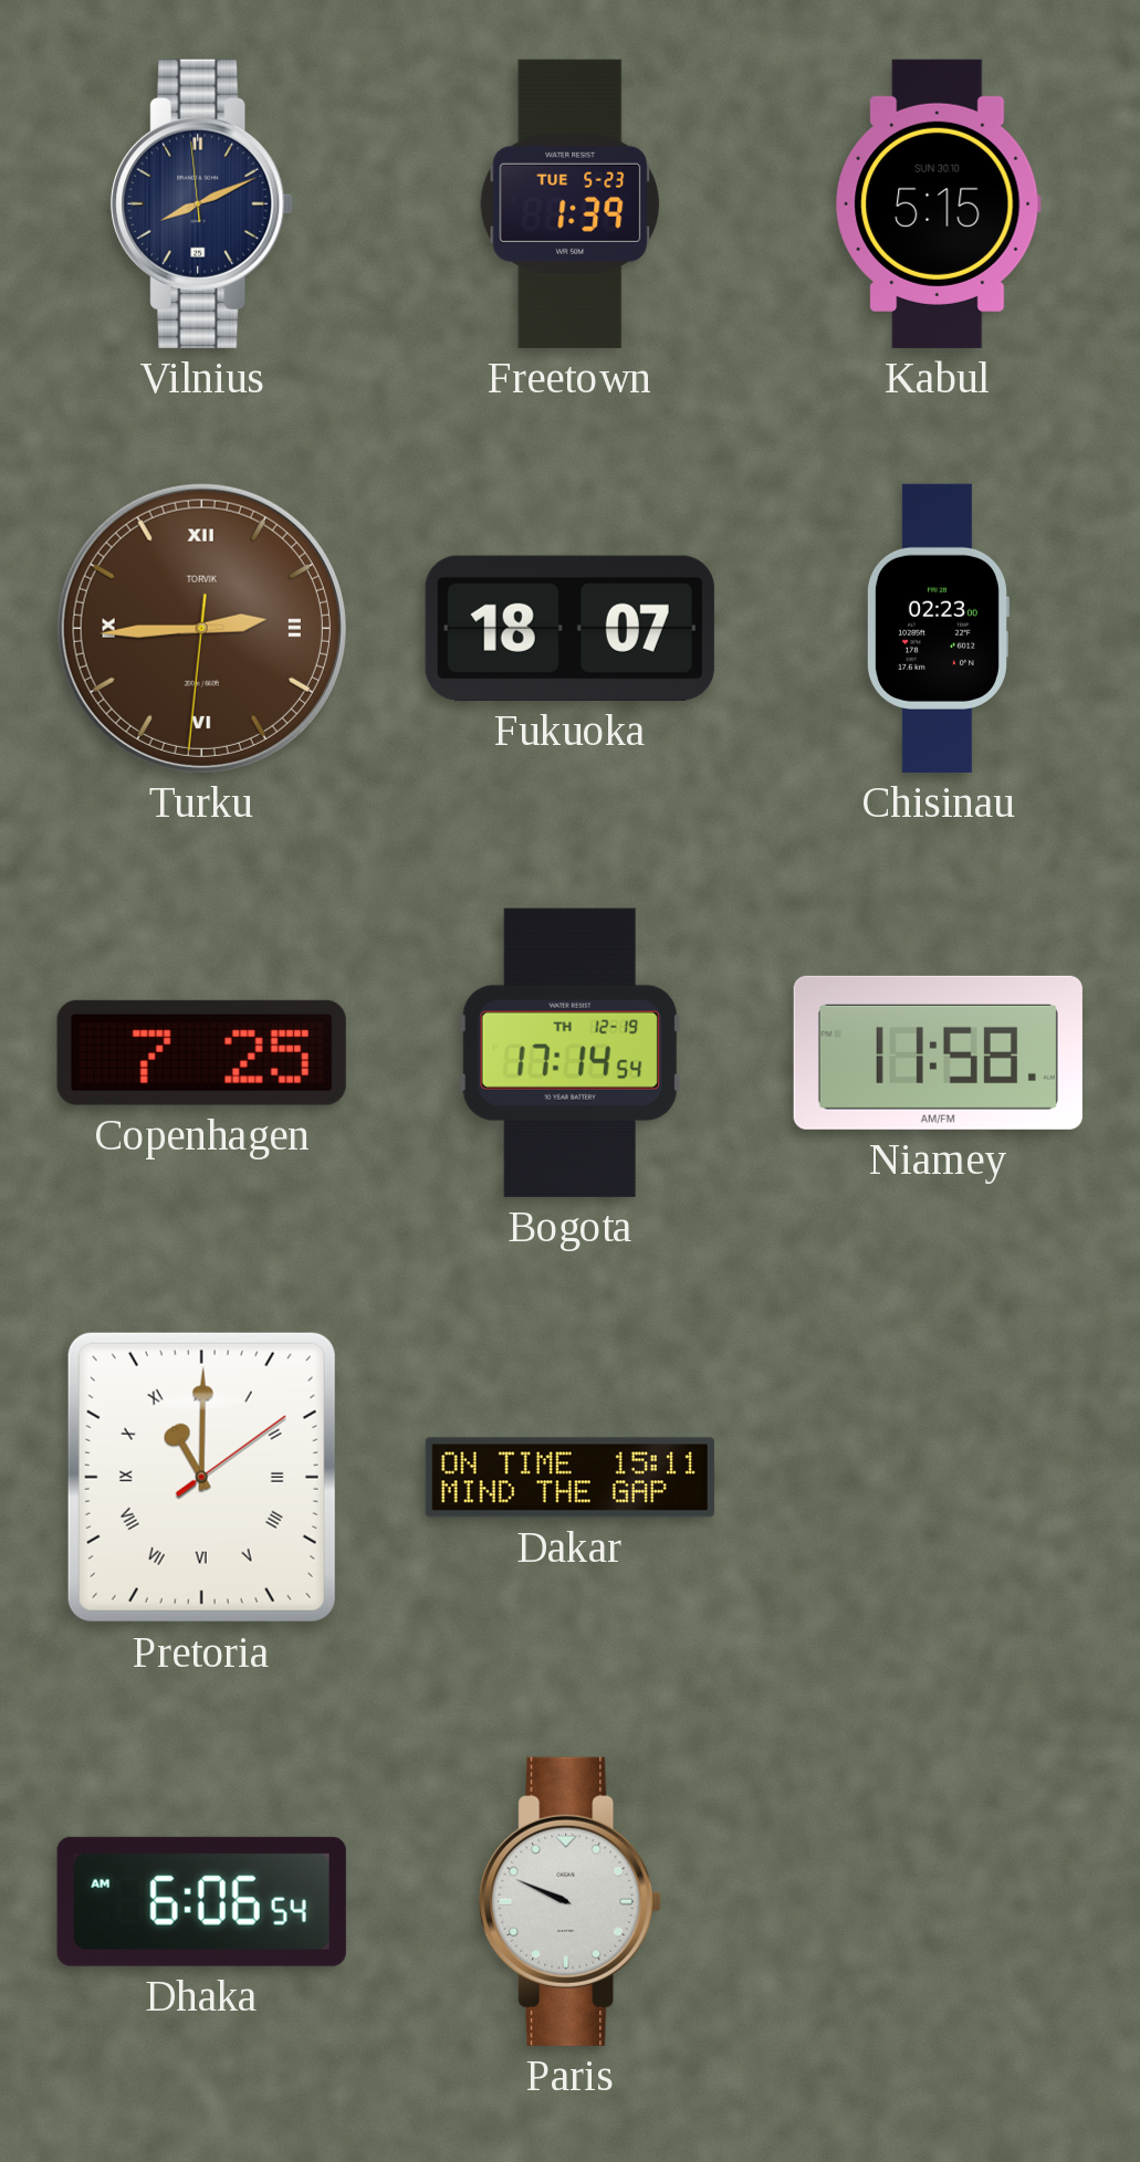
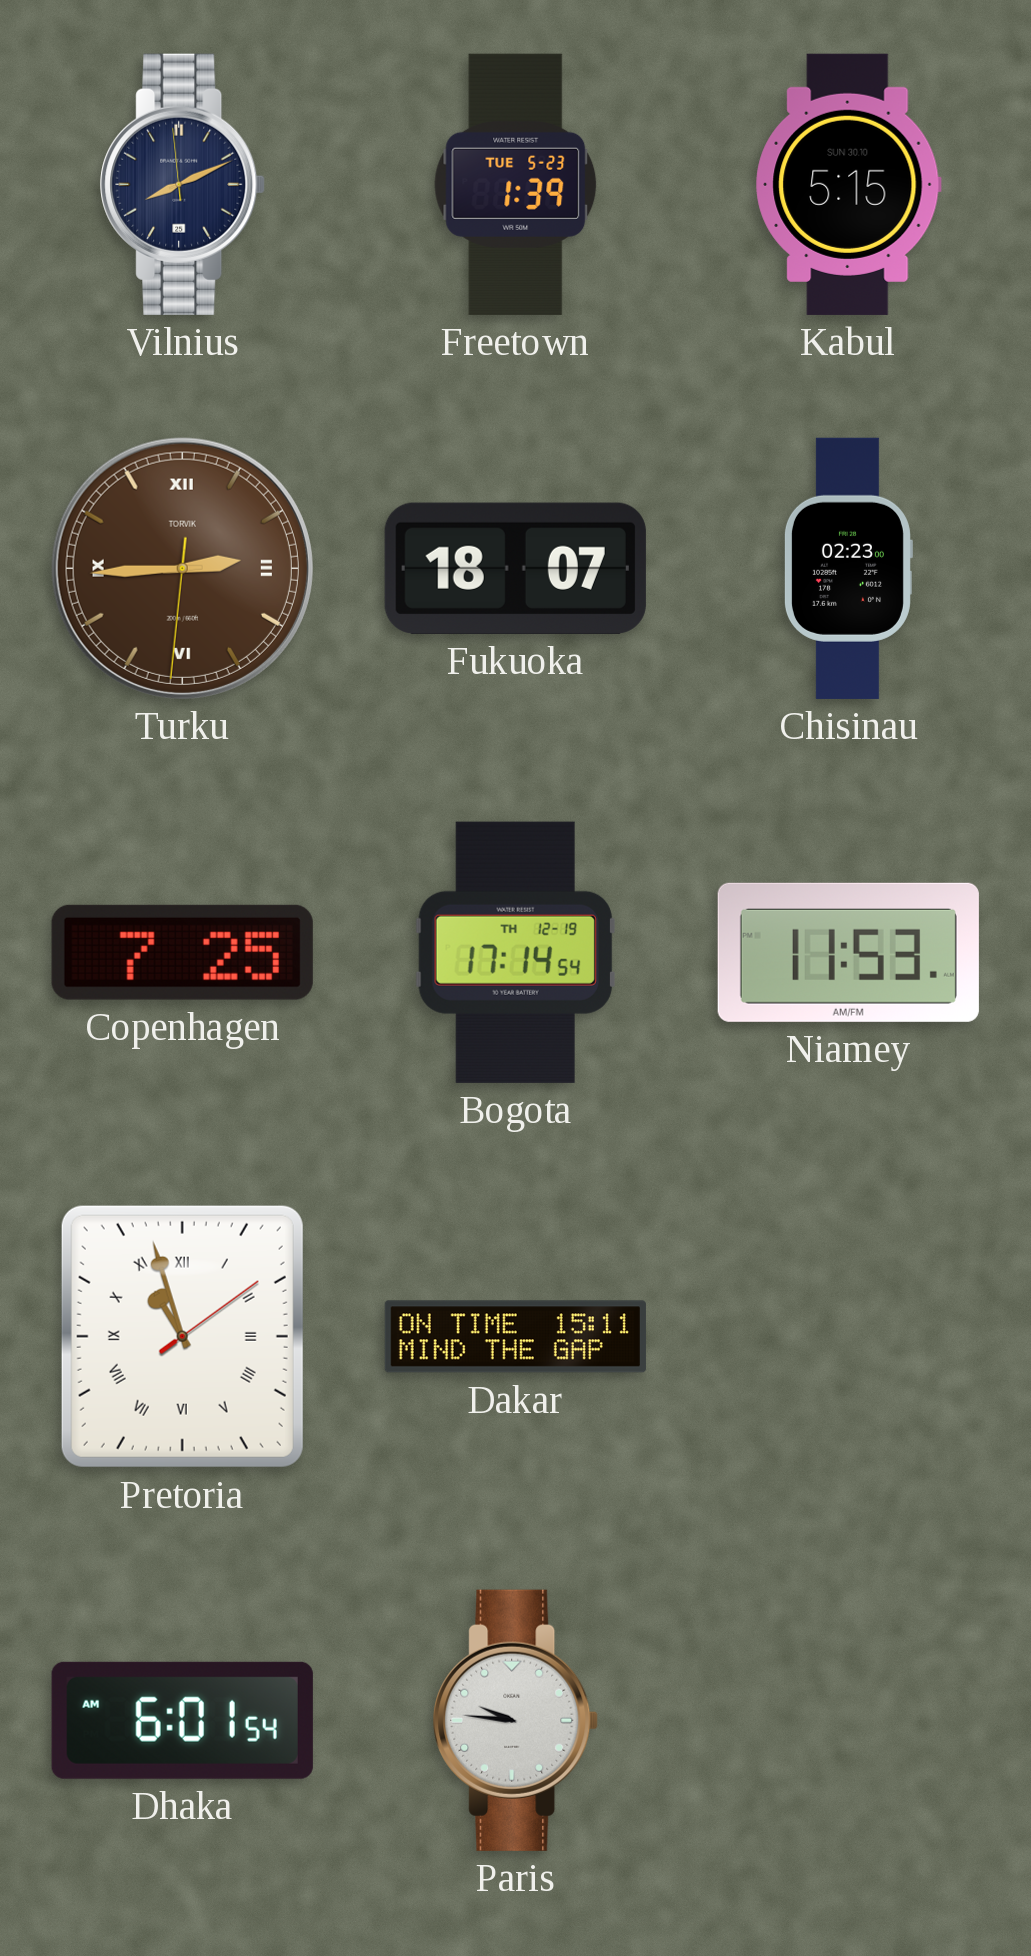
Niamey: 11:58 -> 11:53
Pretoria: 11:00 -> 10:57
Dhaka: 6:06 -> 6:01
Paris: 9:49 -> 9:46
